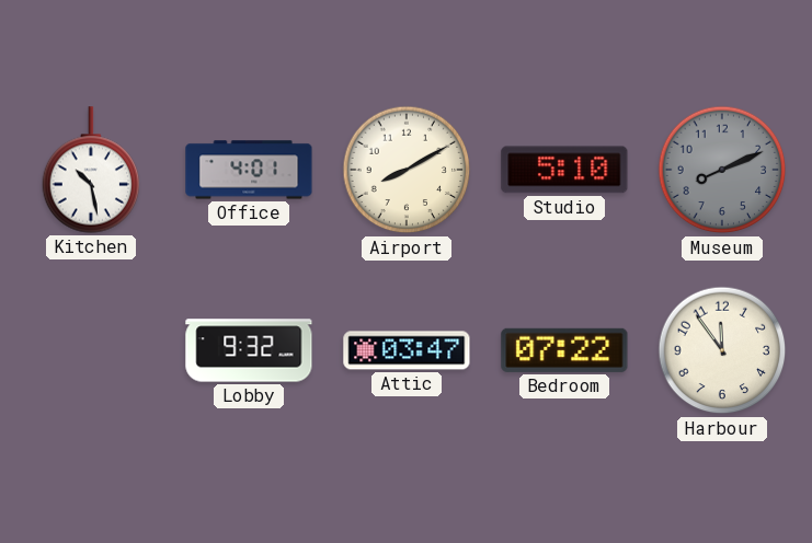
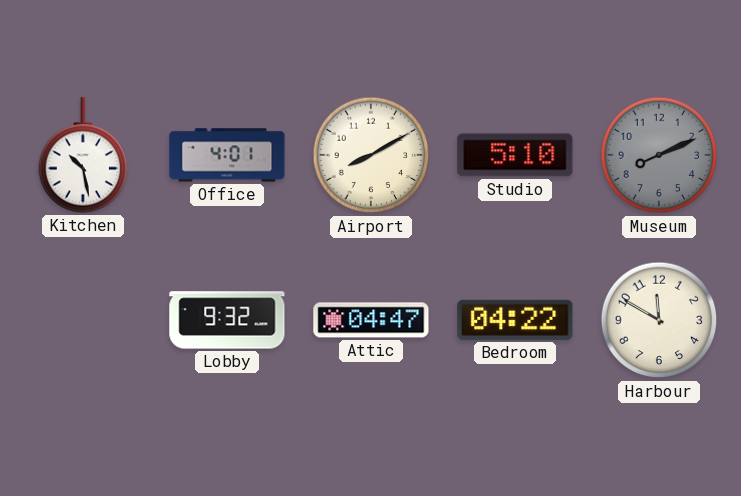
Attic: 03:47 -> 04:47
Bedroom: 07:22 -> 04:22
Harbour: 11:54 -> 11:50
